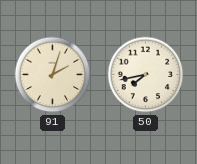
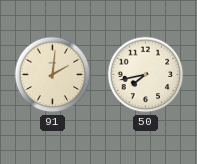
91: 2:03 -> 2:01
